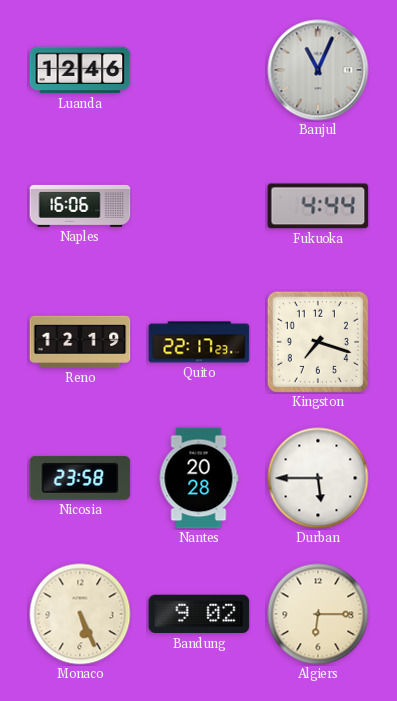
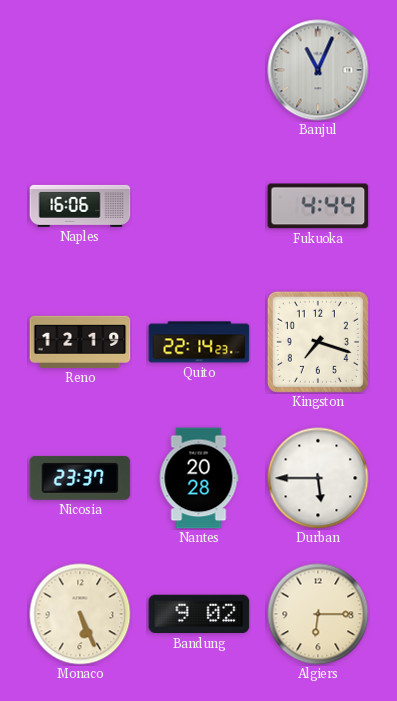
Luanda: 12:46 -> none
Quito: 22:17 -> 22:14
Nicosia: 23:58 -> 23:37
